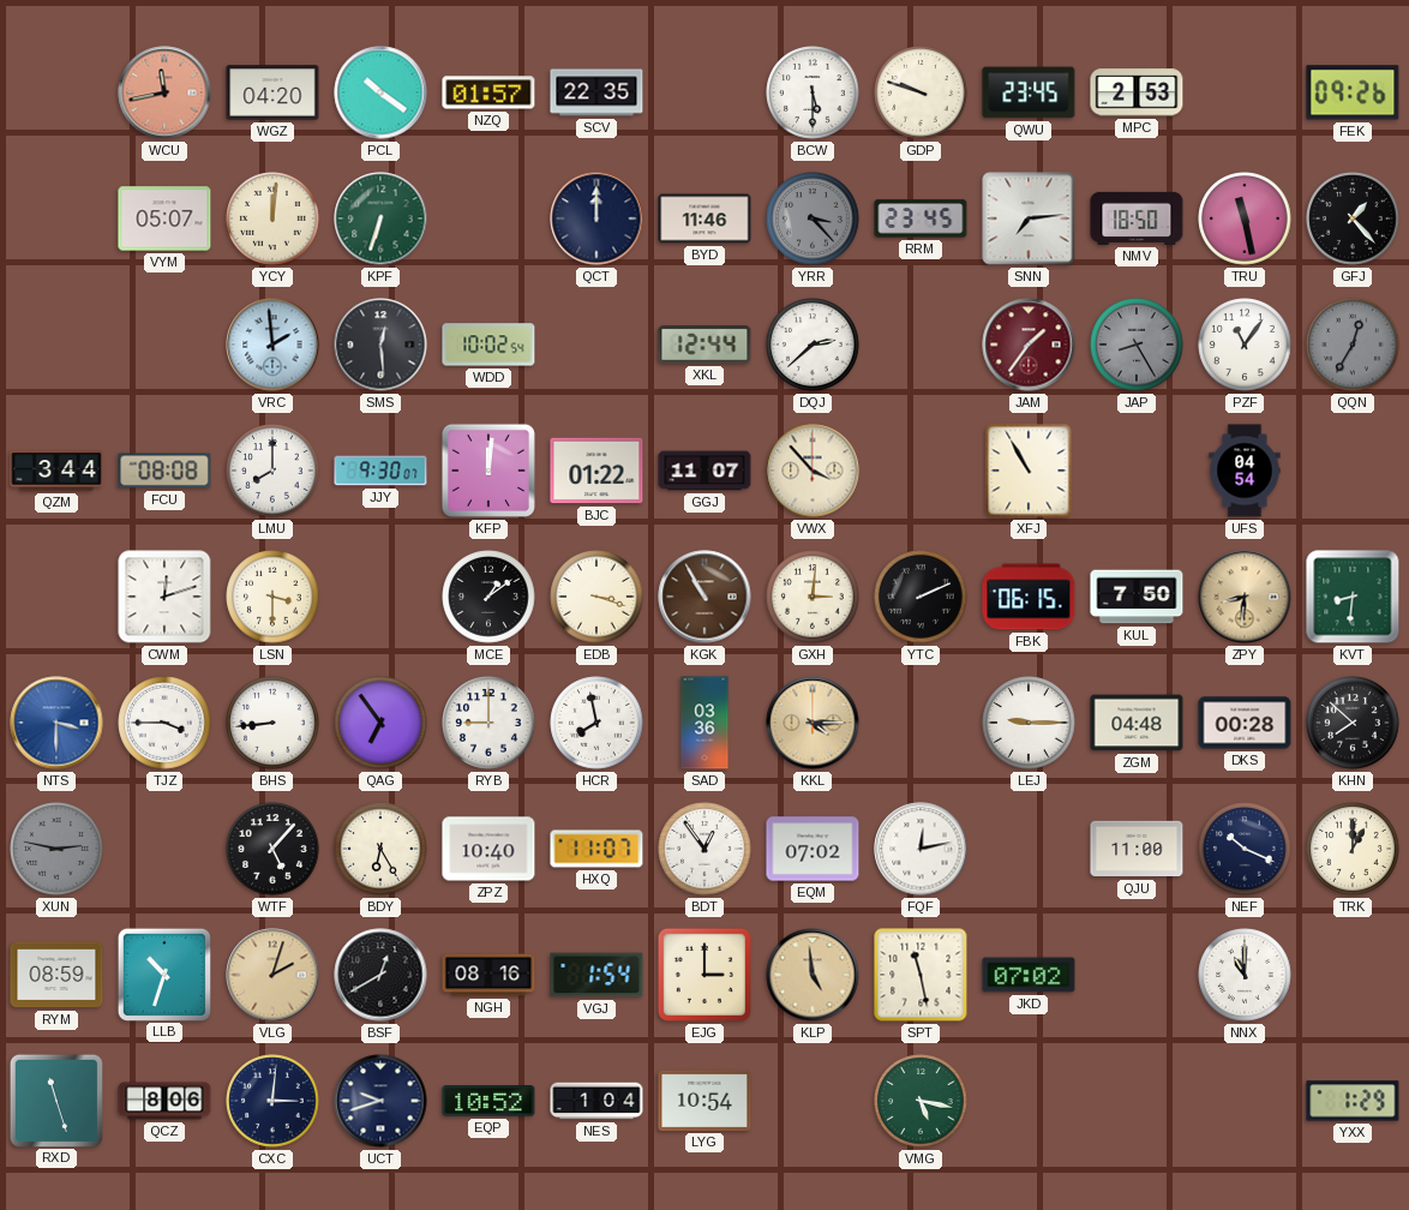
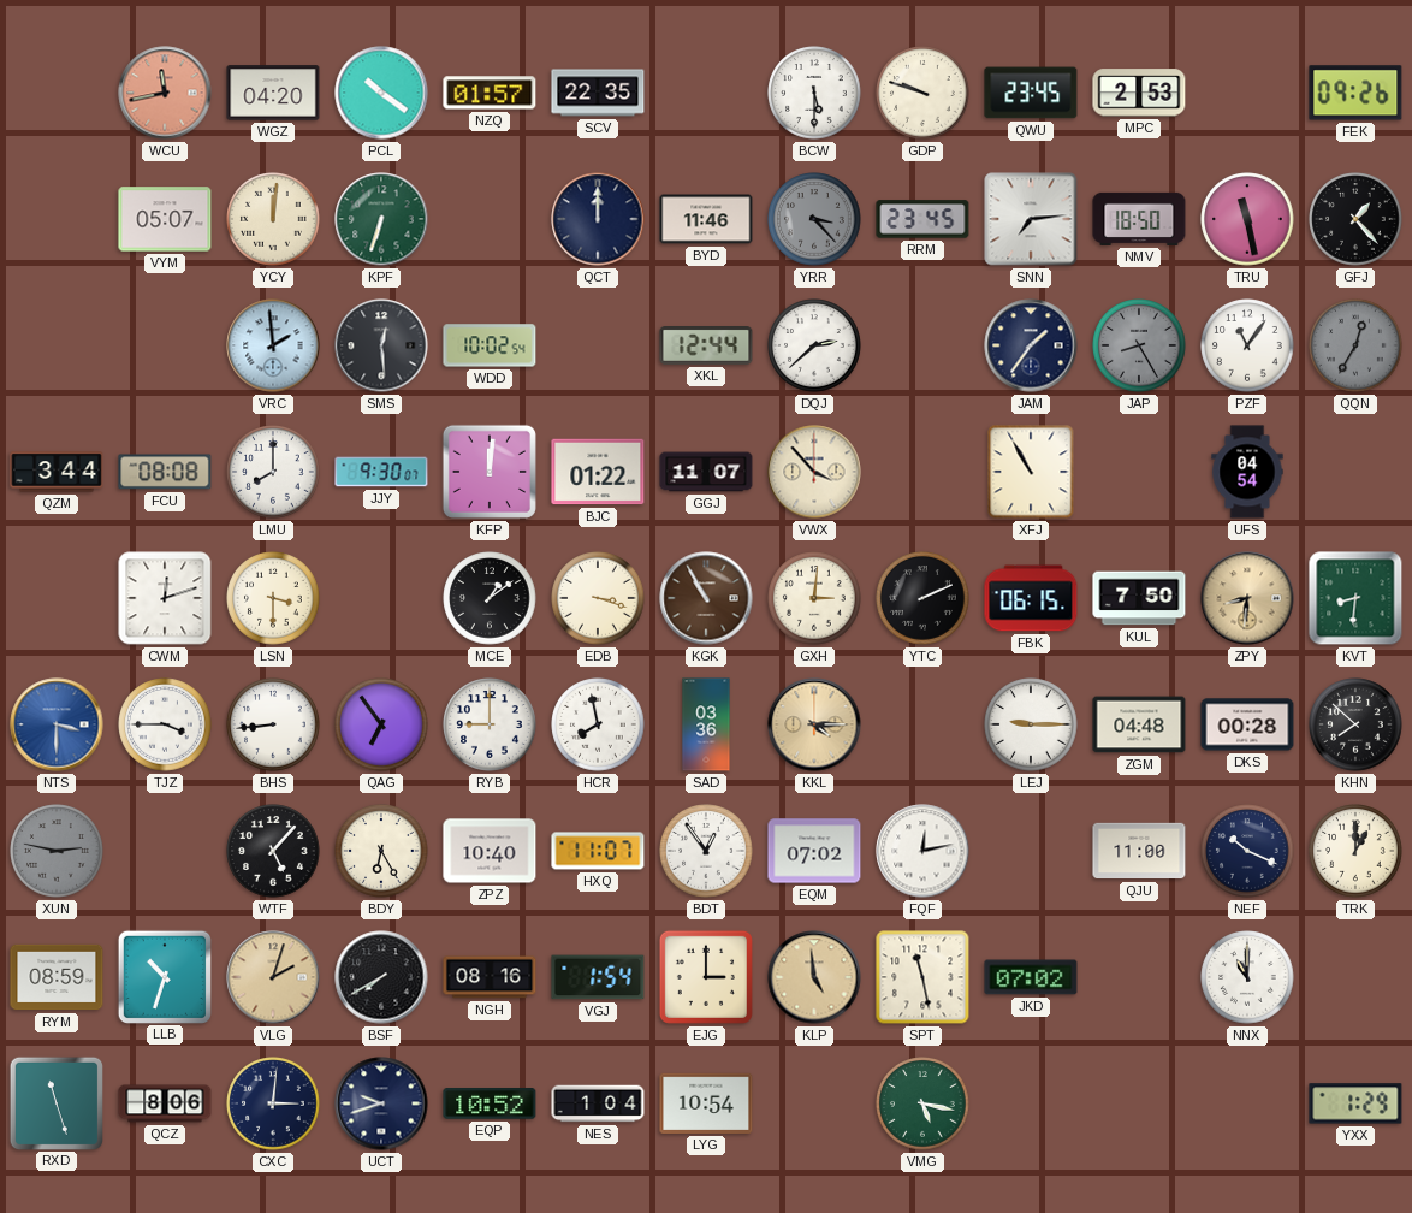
JAM dial: burgundy -> navy
BSF: 12:40 -> 7:40
